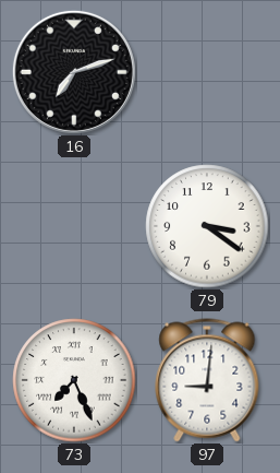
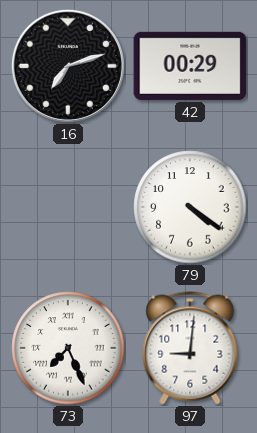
42: none -> 00:29
79: 3:21 -> 4:21
